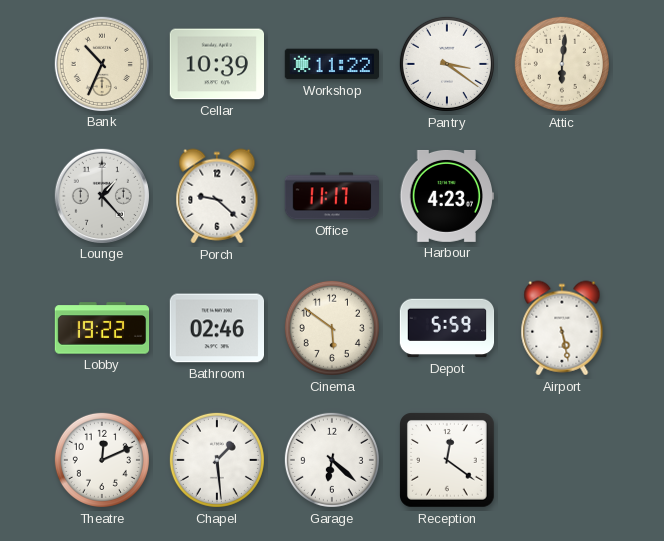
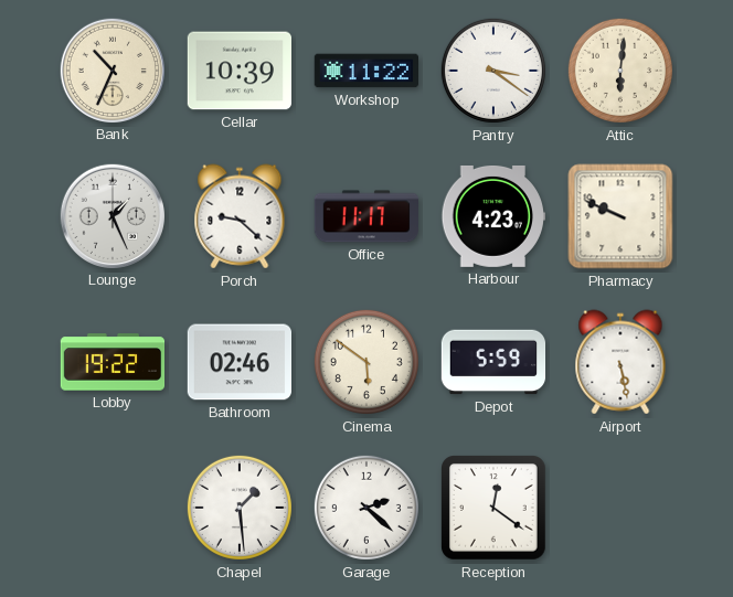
Lounge: 1:23 -> 1:26
Pharmacy: none -> 9:49
Theatre: 12:11 -> none
Garage: 6:22 -> 2:22
